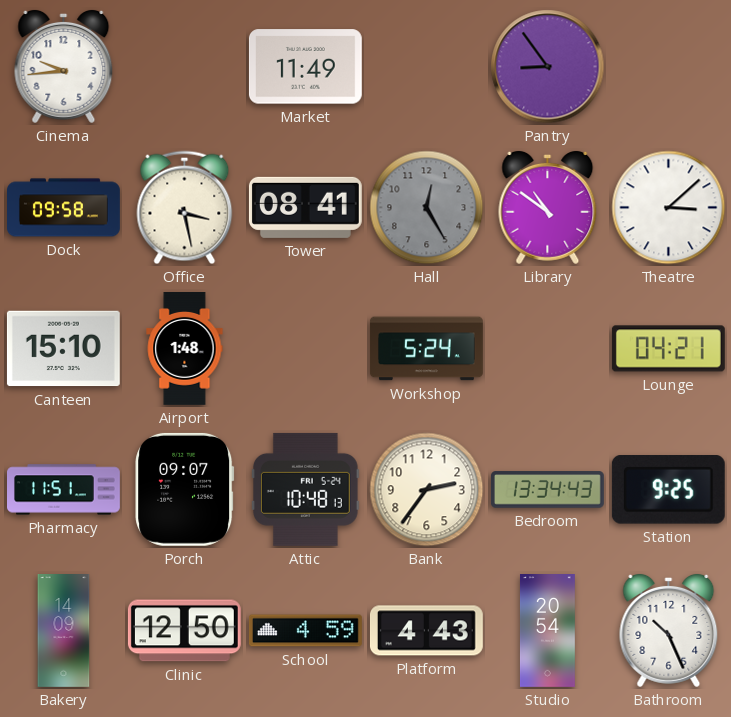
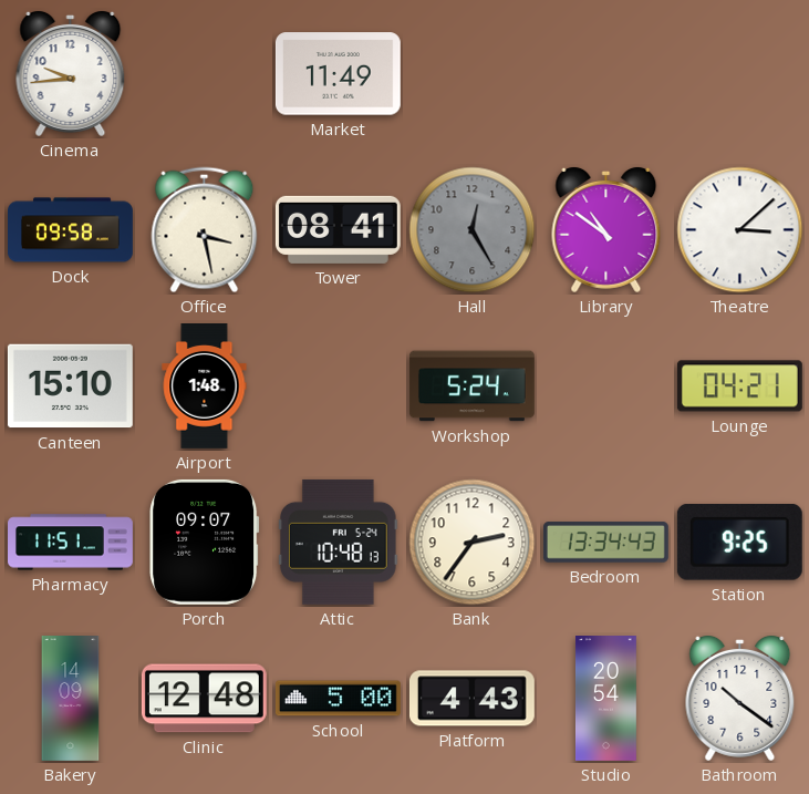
Pantry: 8:54 -> none
Clinic: 12:50 -> 12:48
School: 4:59 -> 5:00
Bathroom: 10:26 -> 10:21
